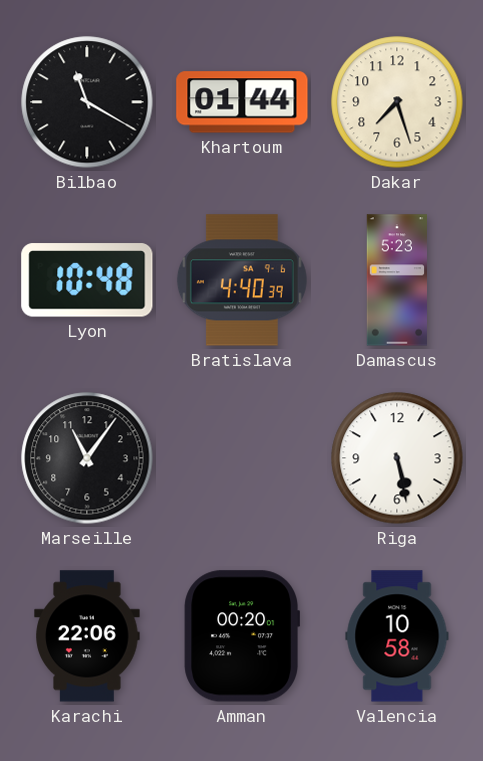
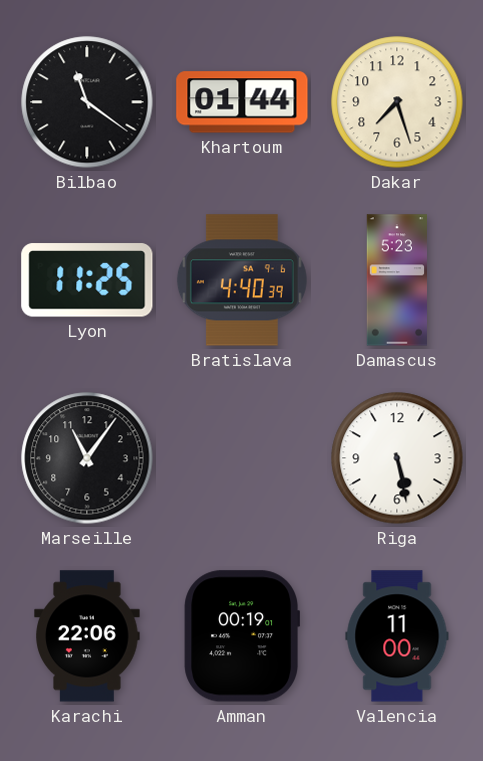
Bilbao: 11:20 -> 11:21
Lyon: 10:48 -> 11:25
Amman: 00:20 -> 00:19
Valencia: 10:58 -> 11:00
